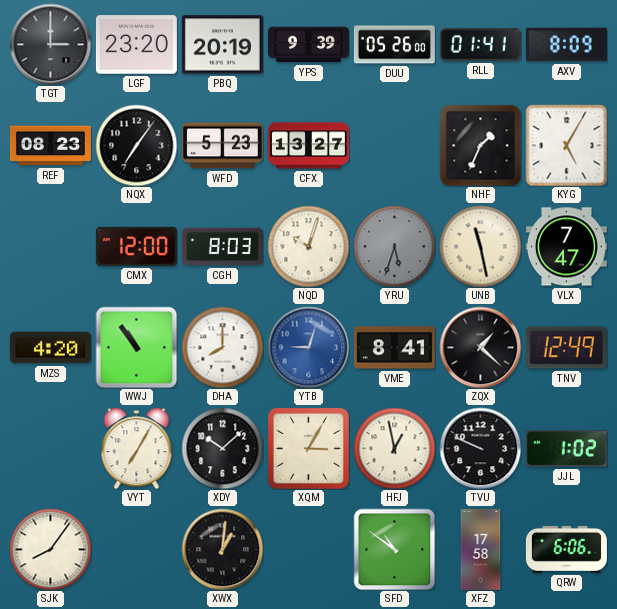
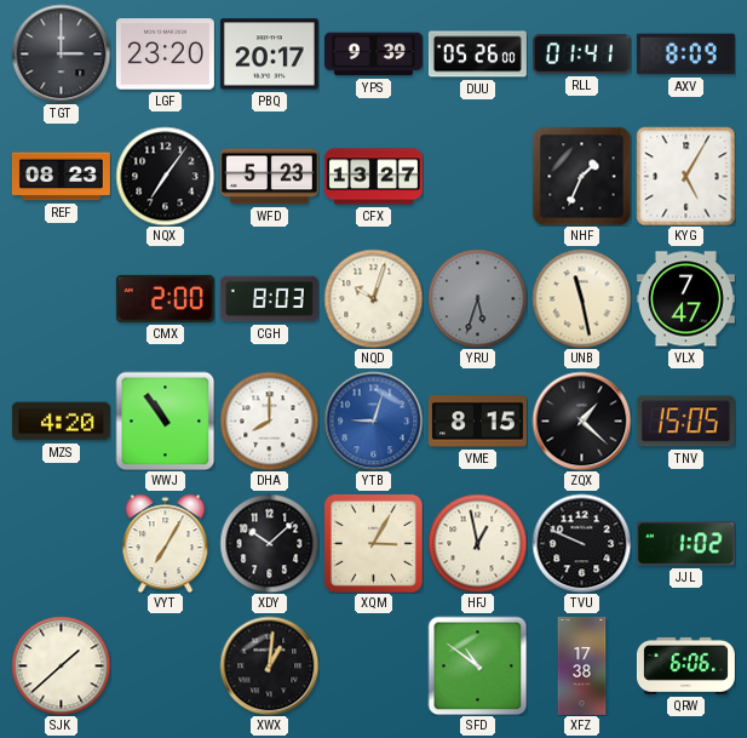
PBQ: 20:19 -> 20:17
CMX: 12:00 -> 2:00
VME: 8:41 -> 8:15
TNV: 12:49 -> 15:05
SJK: 8:06 -> 1:38
XFZ: 17:58 -> 17:38
